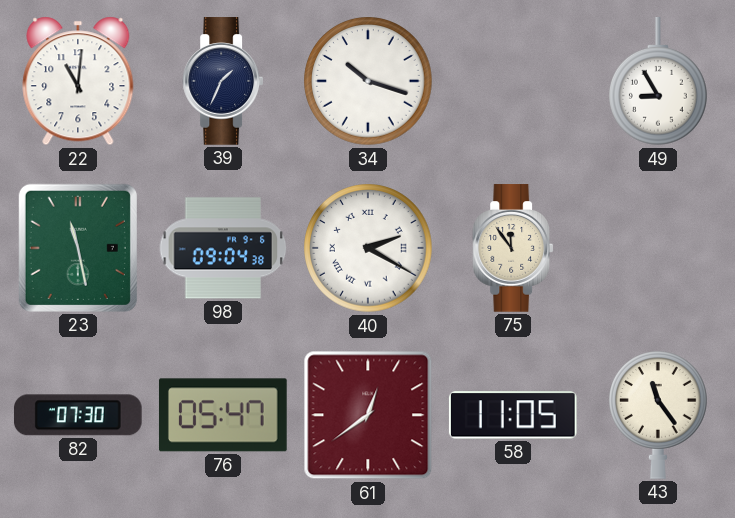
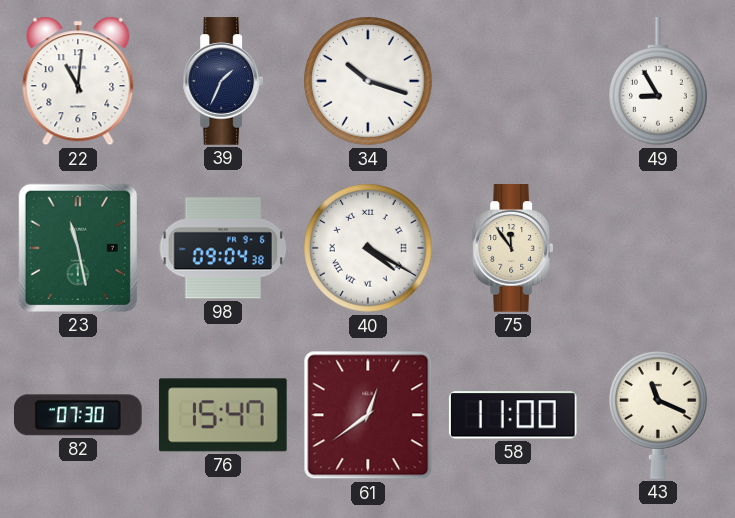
40: 2:20 -> 4:20
76: 05:47 -> 15:47
58: 11:05 -> 11:00
43: 11:24 -> 11:19
